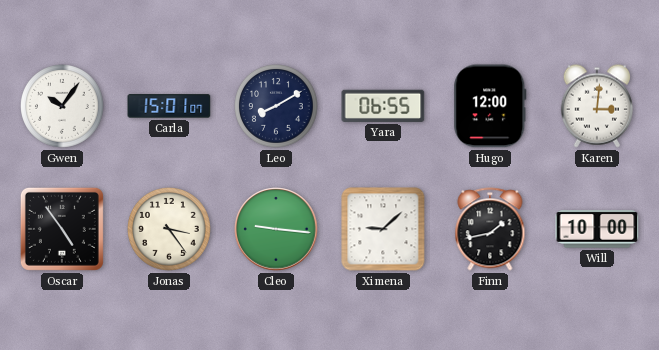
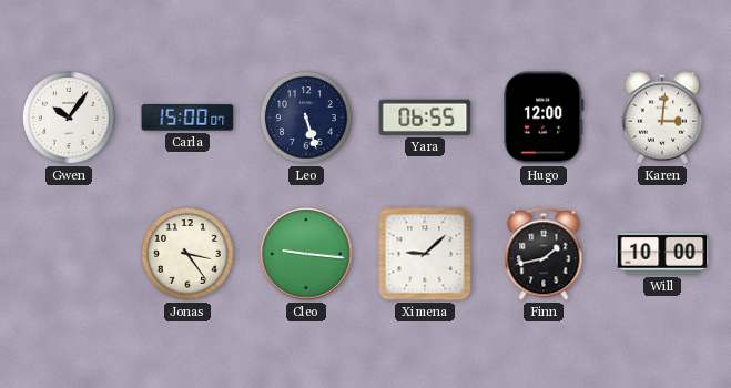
Carla: 15:01 -> 15:00
Leo: 8:10 -> 5:27
Oscar: 4:54 -> none
